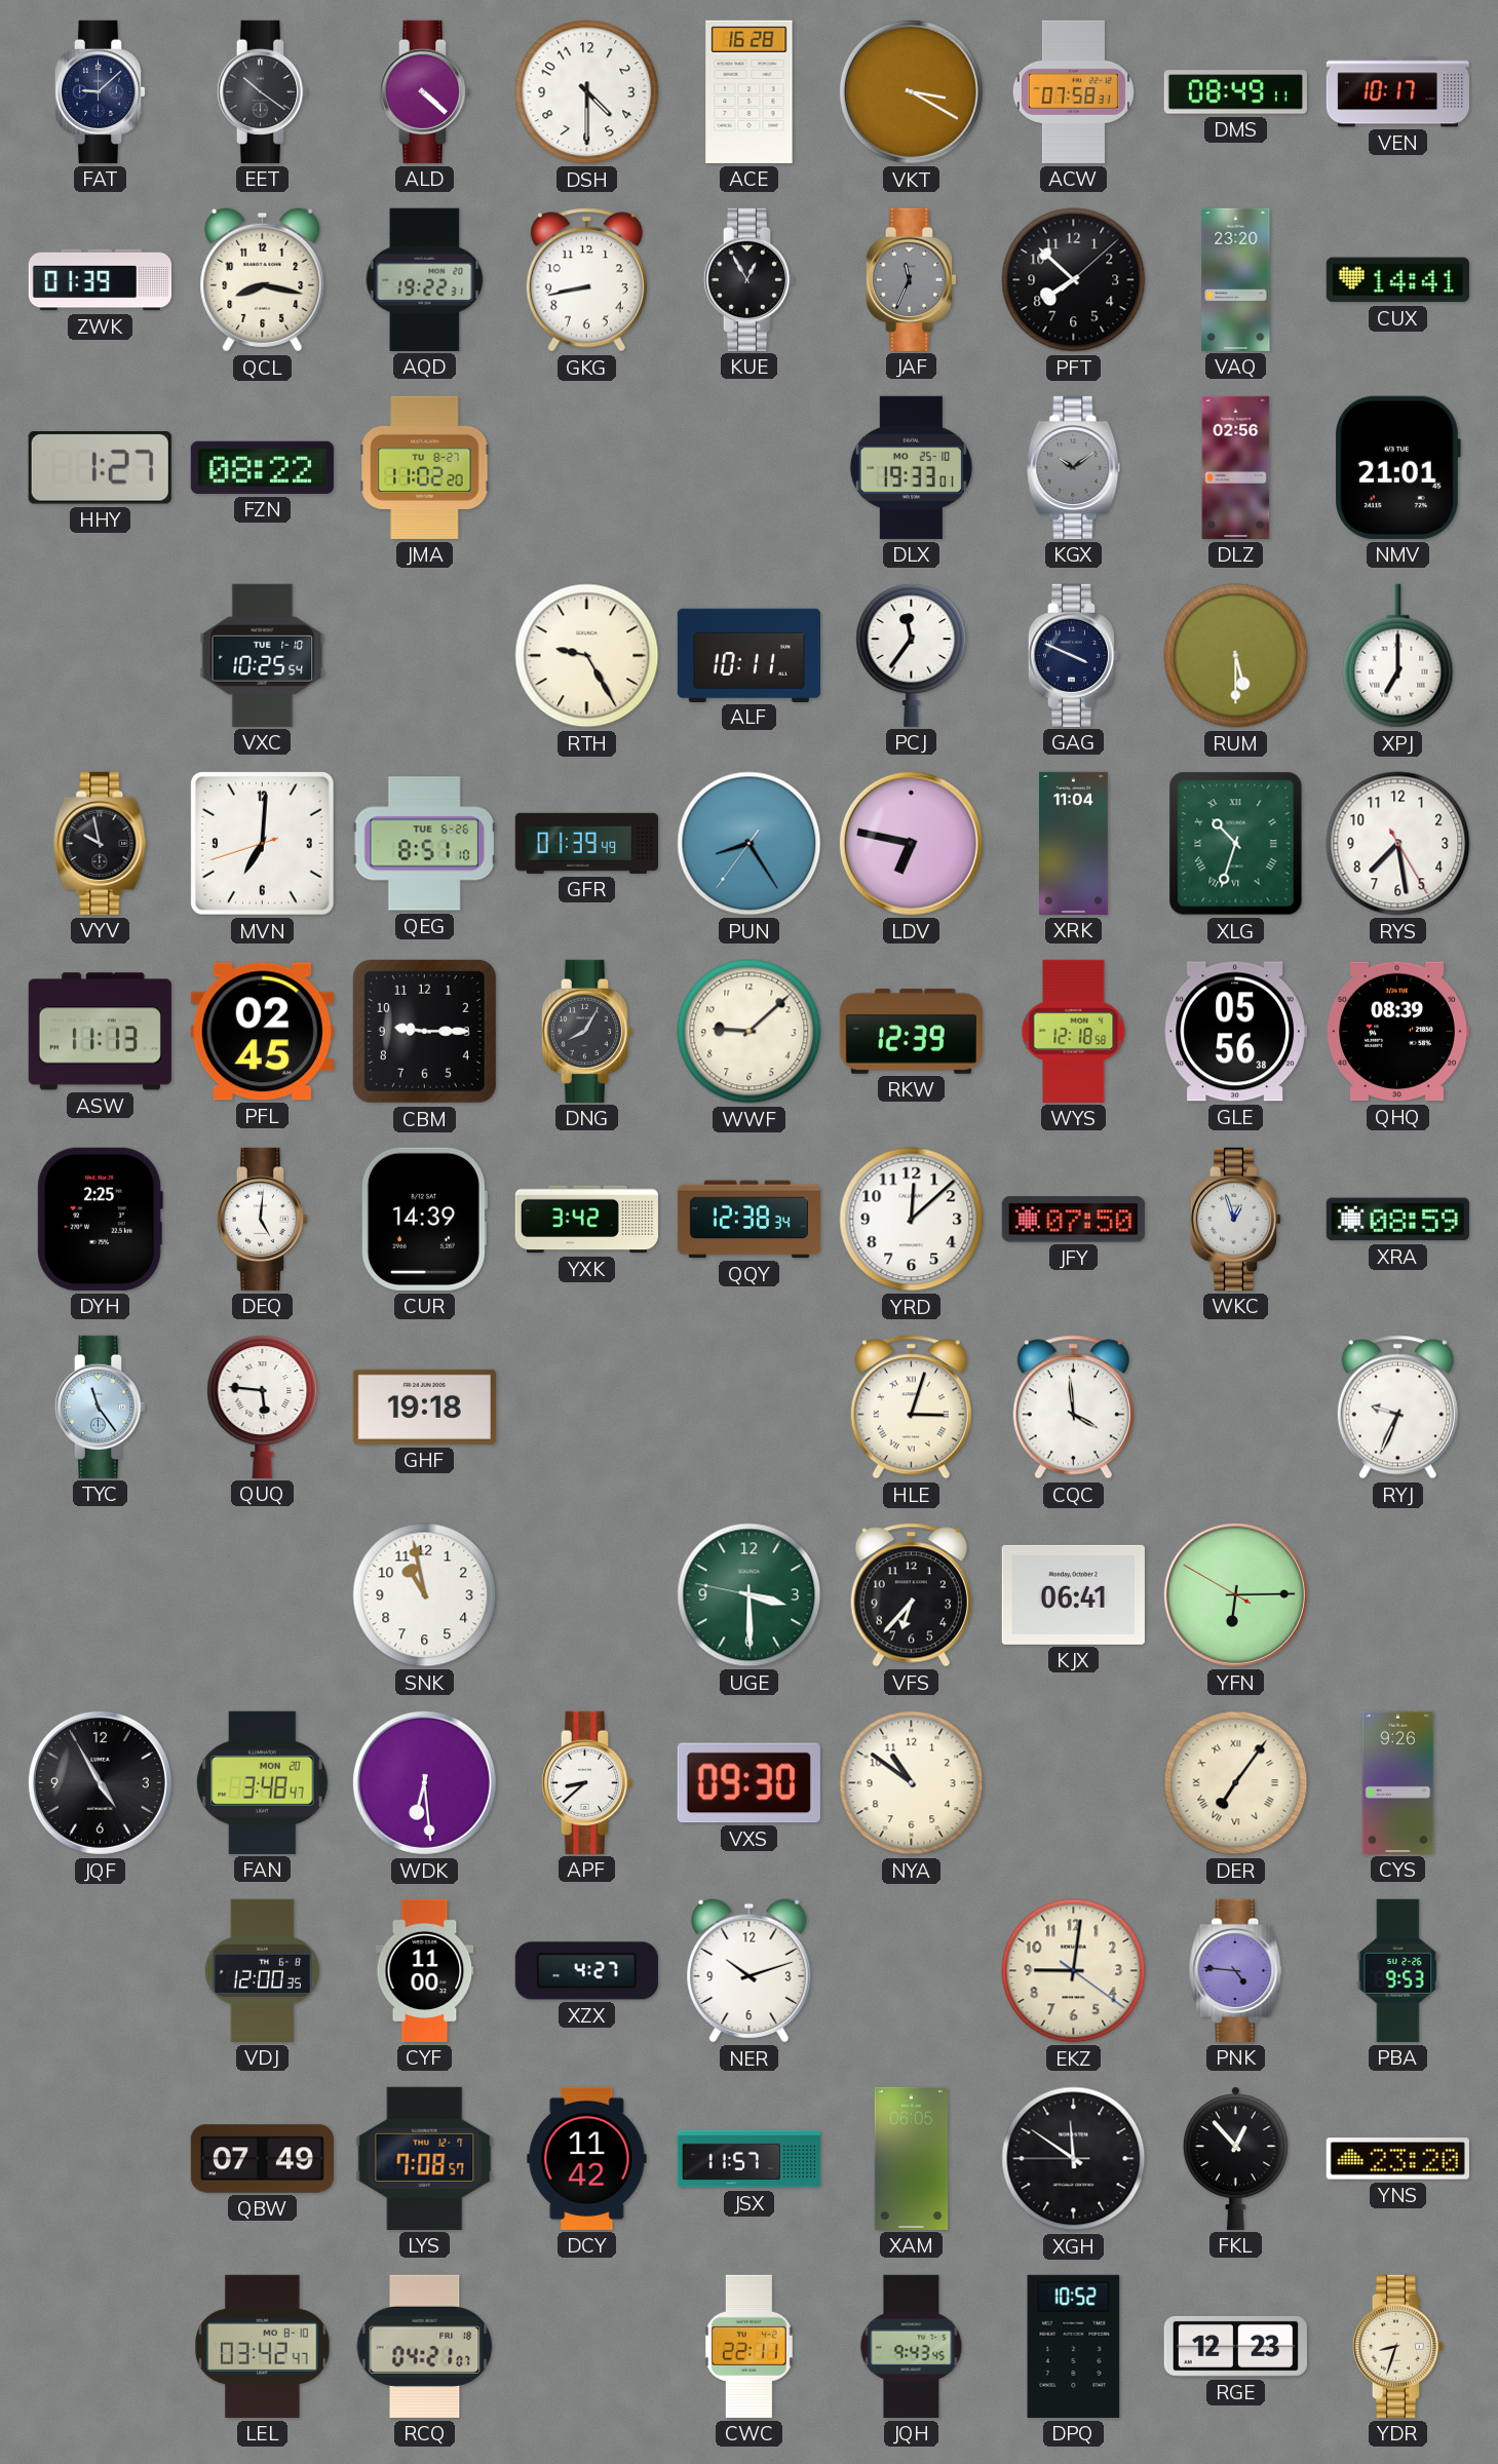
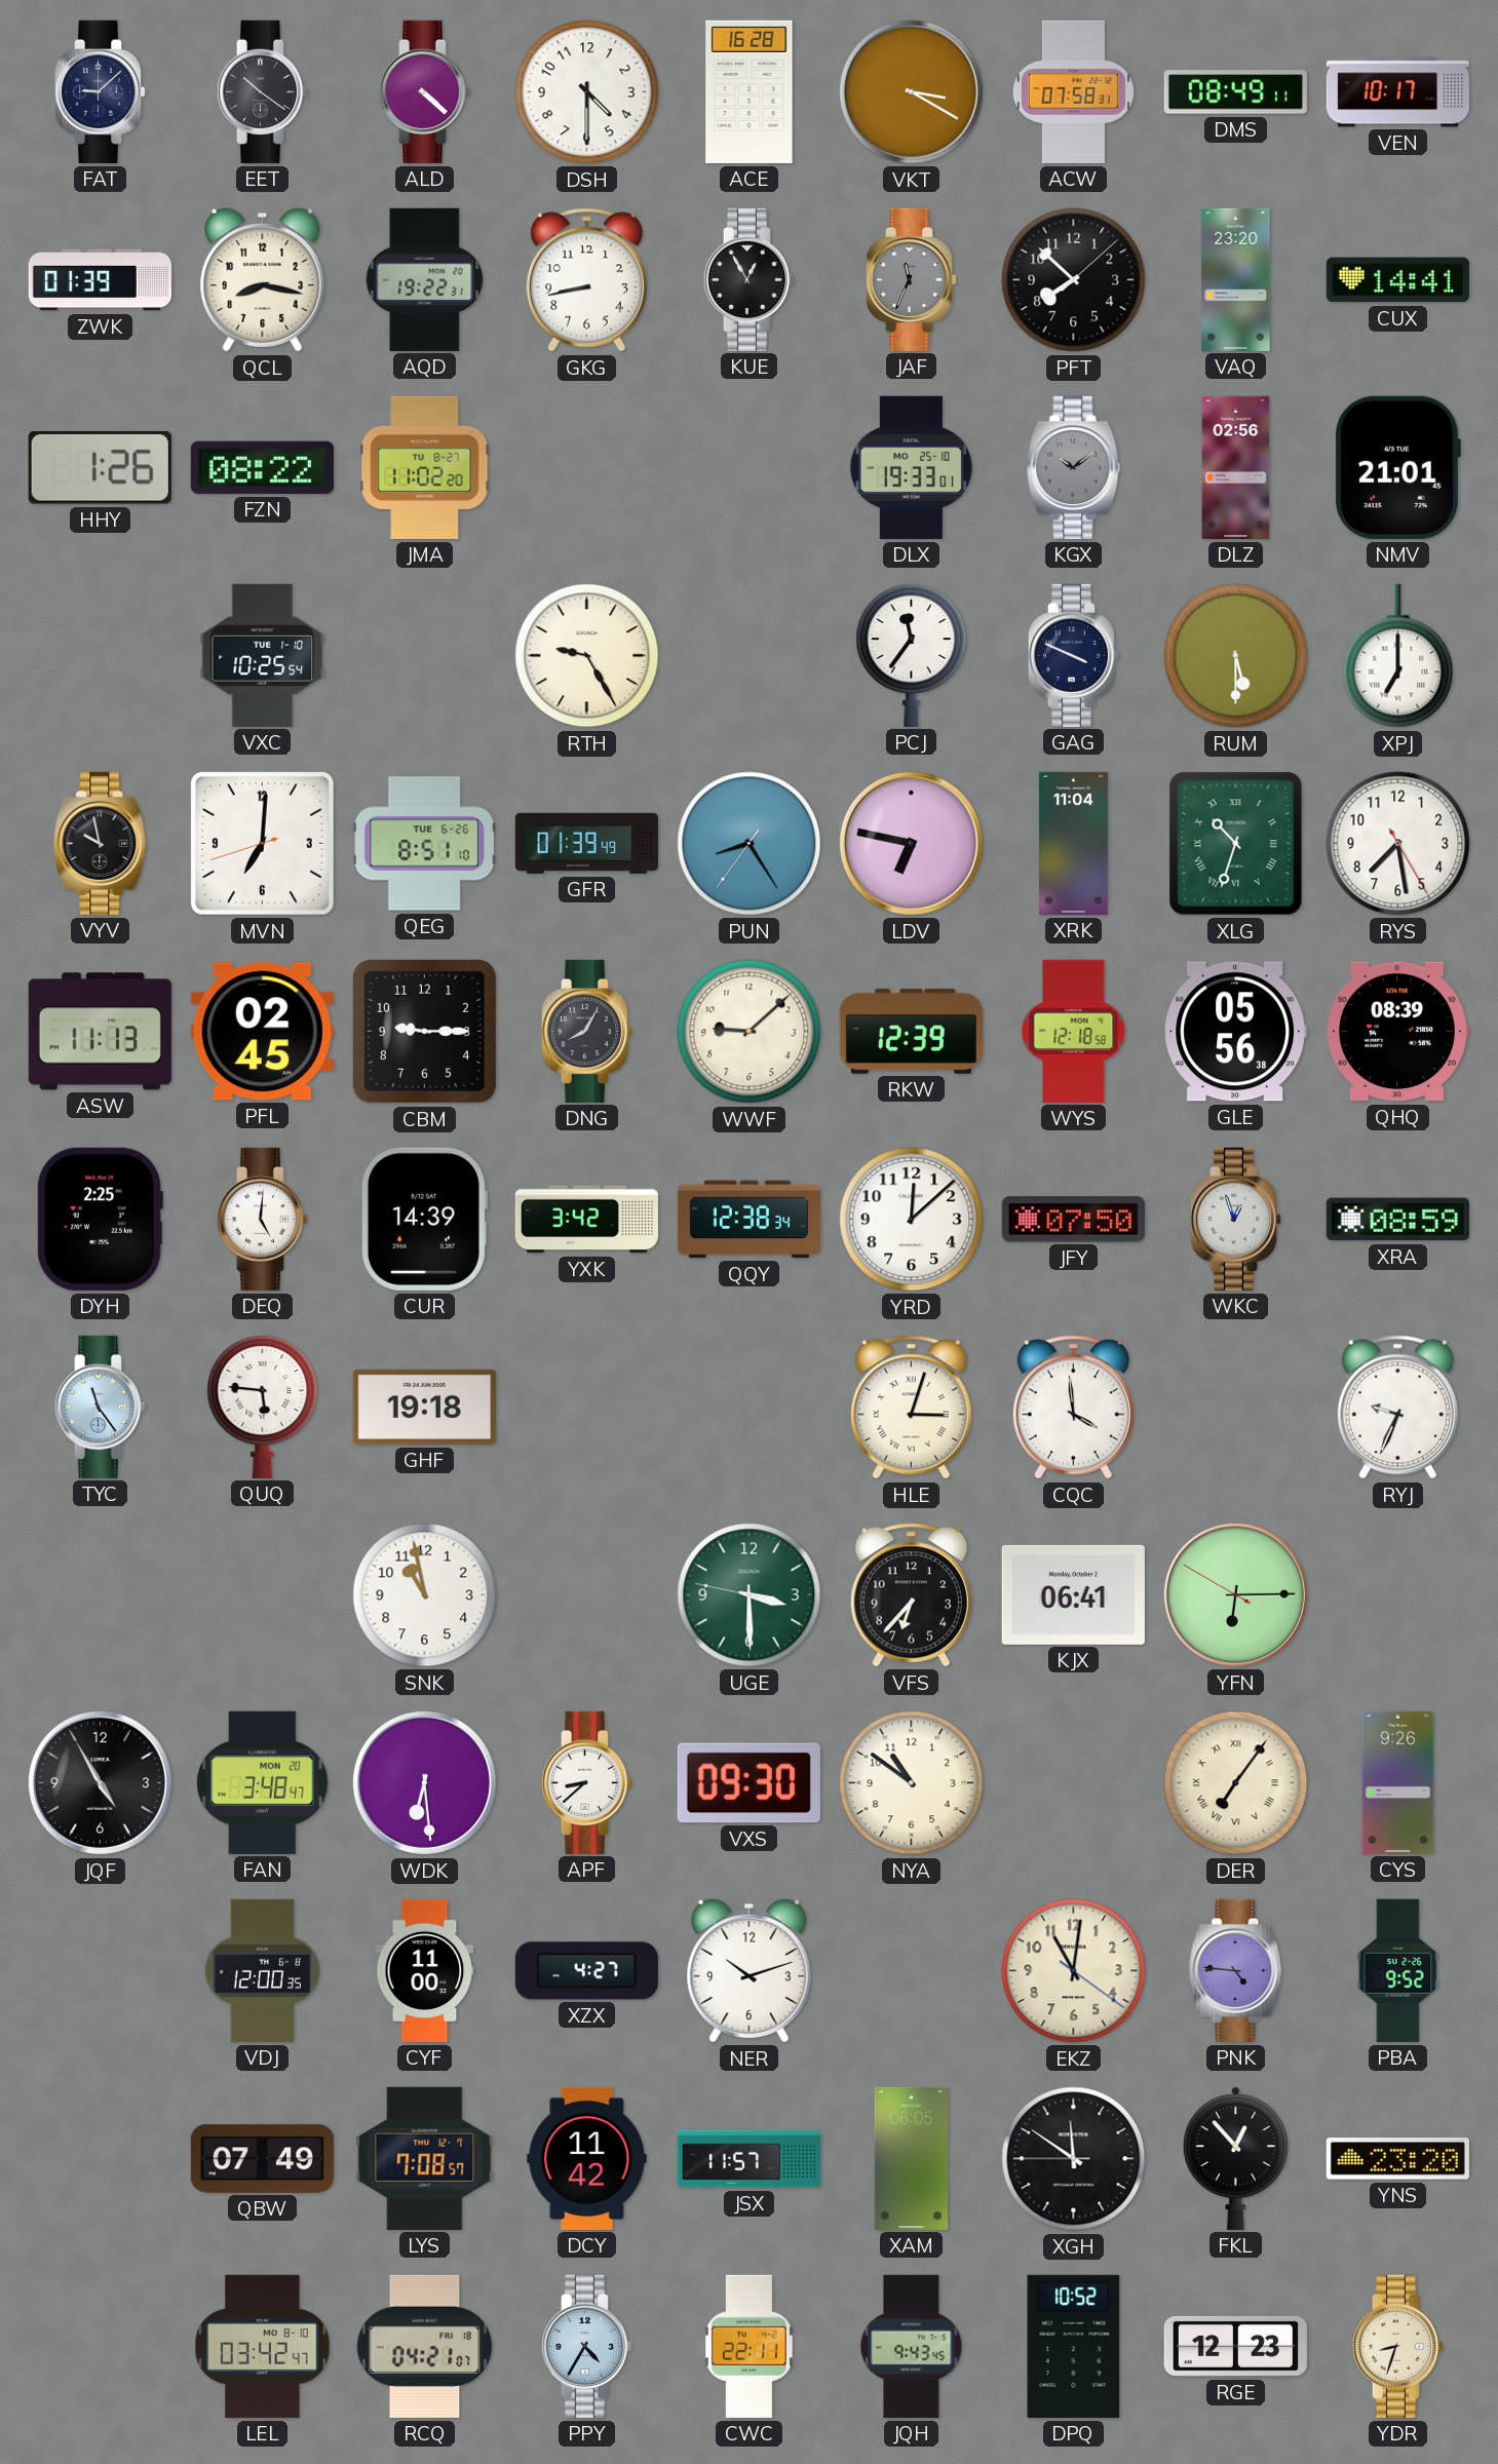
HHY: 1:27 -> 1:26
ALF: 10:11 -> none
EKZ: 9:01 -> 11:01
PBA: 9:53 -> 9:52
PPY: none -> 4:35
